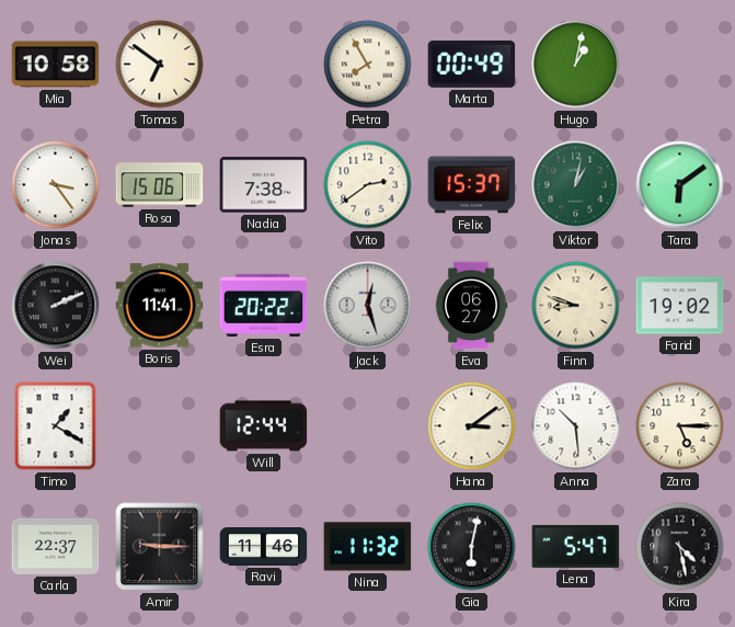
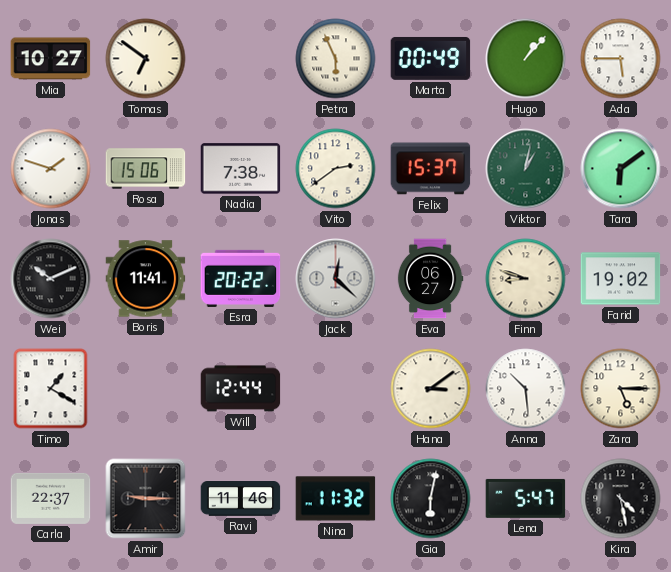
Mia: 10:58 -> 10:27
Petra: 7:55 -> 5:56
Hugo: 1:02 -> 1:07
Ada: none -> 5:45
Jonas: 3:24 -> 1:48
Wei: 2:11 -> 10:11
Jack: 12:27 -> 12:22
